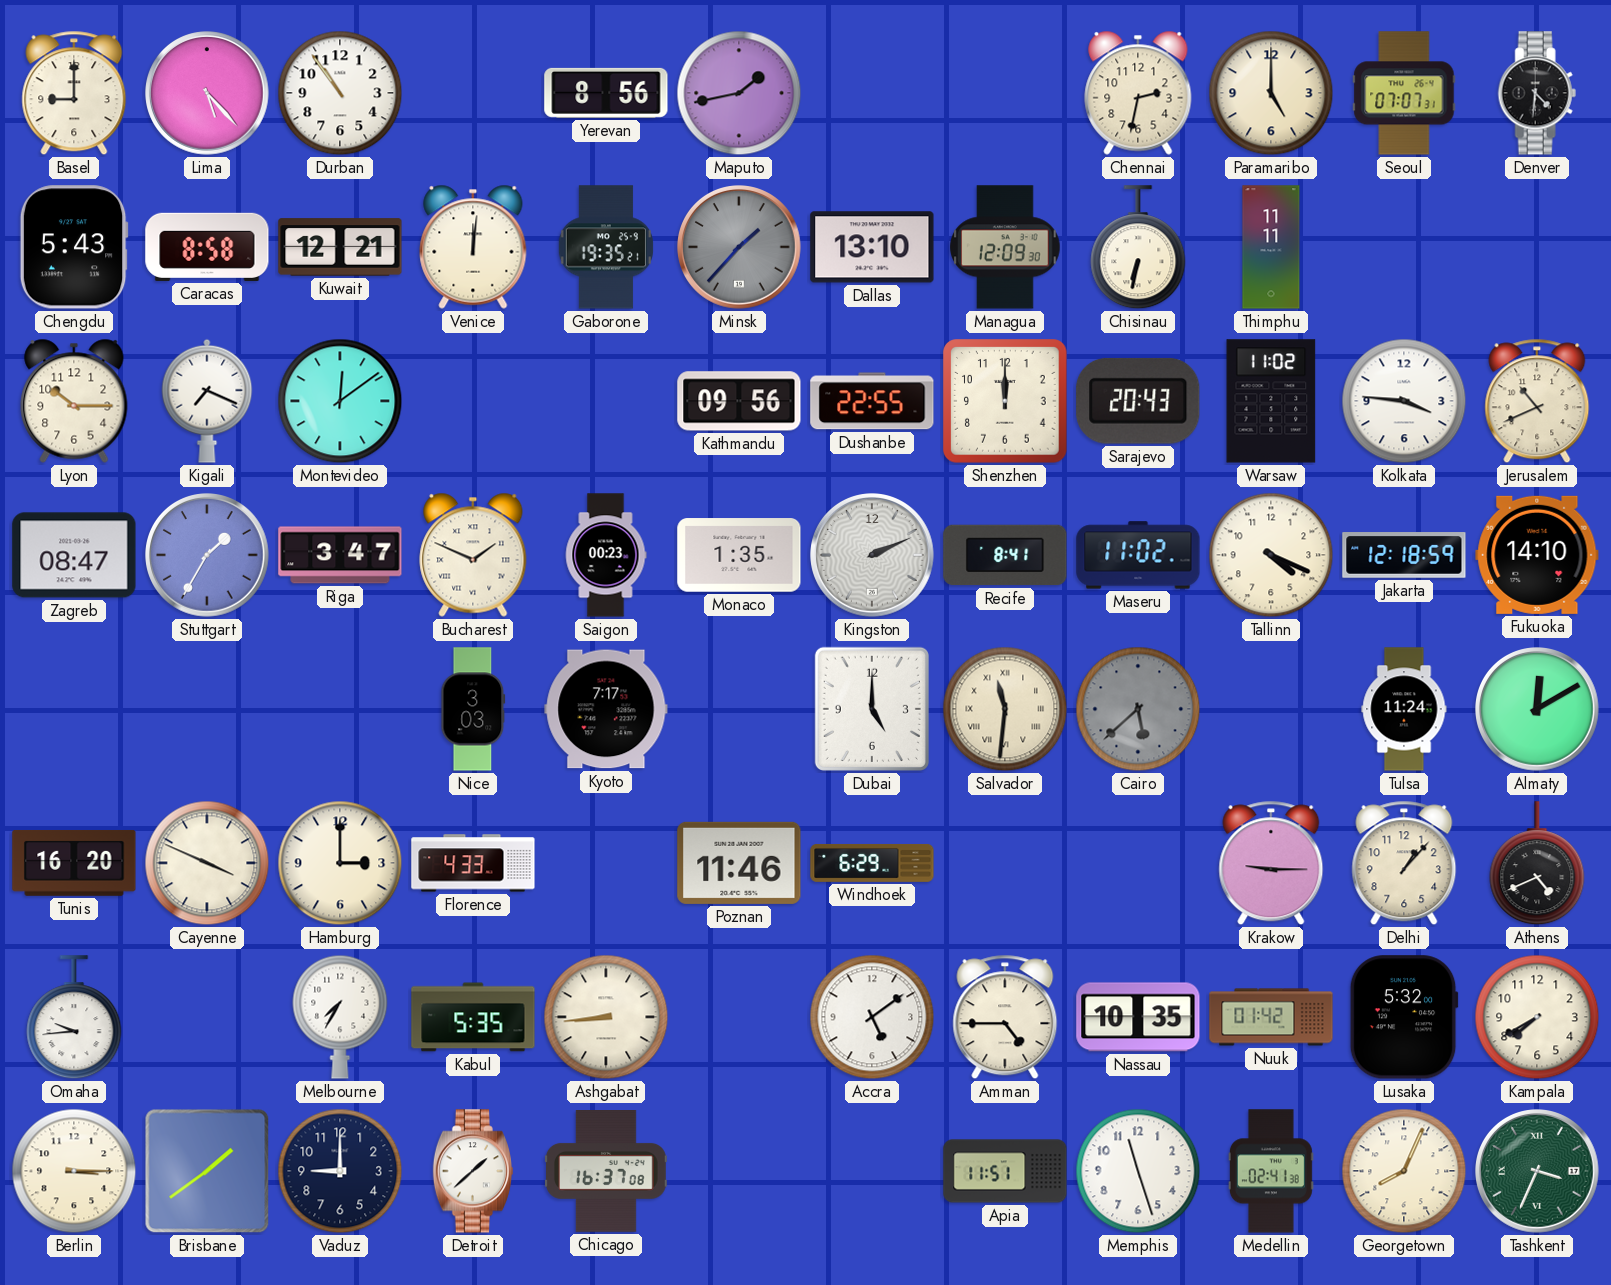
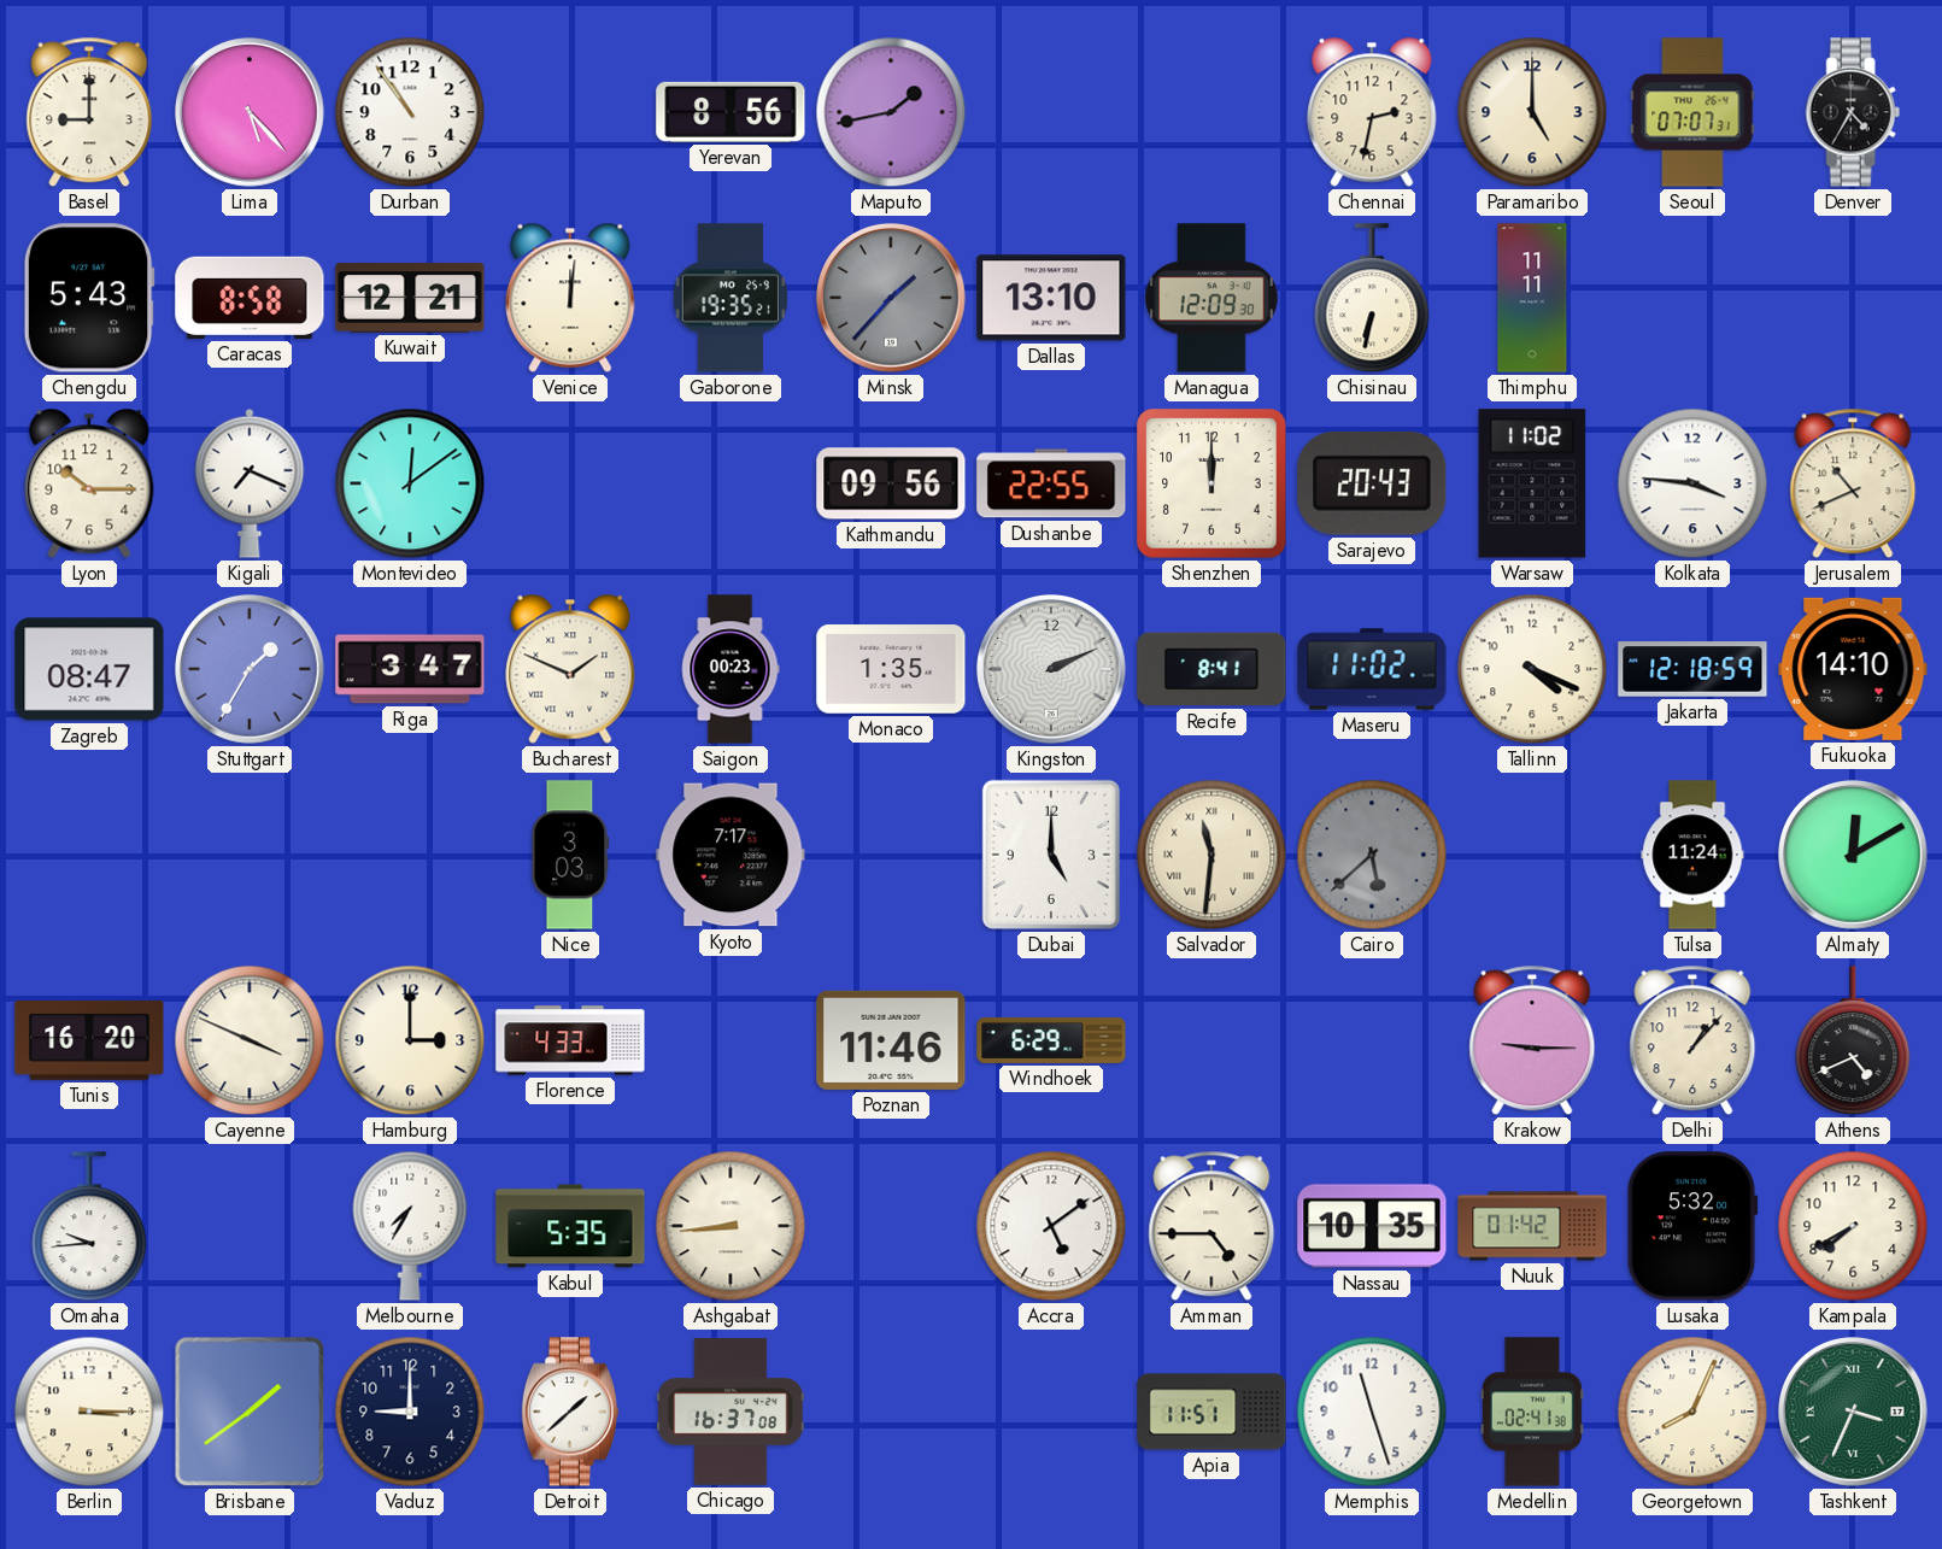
Denver: 4:31 -> 4:35
